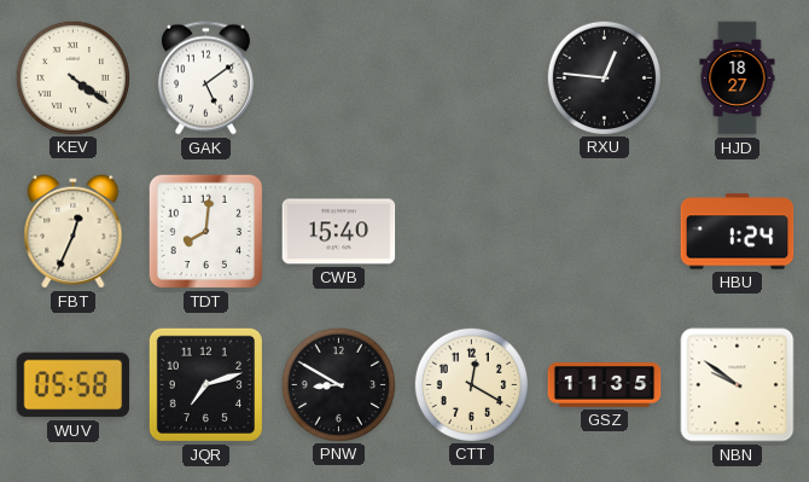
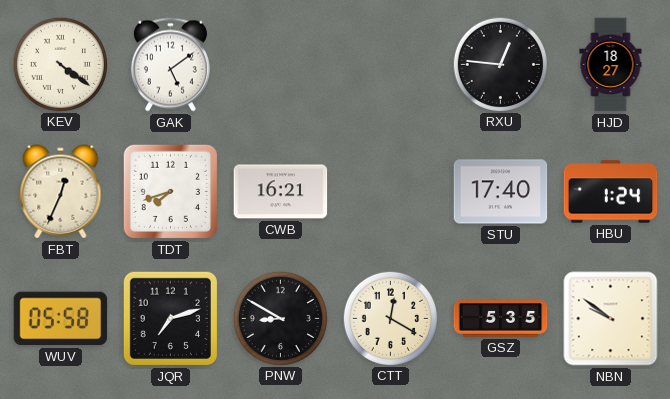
TDT: 8:01 -> 7:42
CWB: 15:40 -> 16:21
STU: none -> 17:40
GSZ: 11:35 -> 5:35
